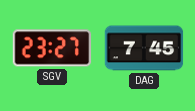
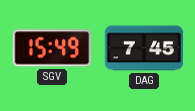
SGV: 23:27 -> 15:49
